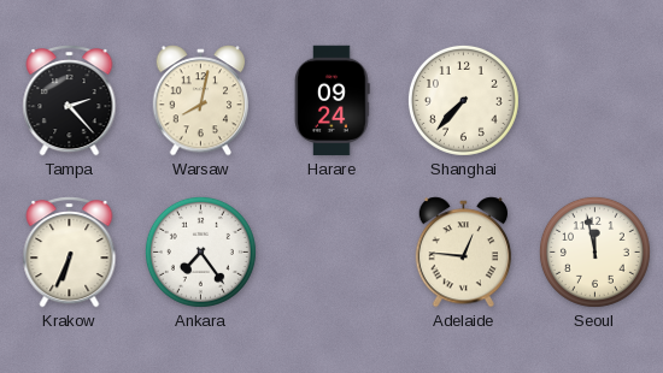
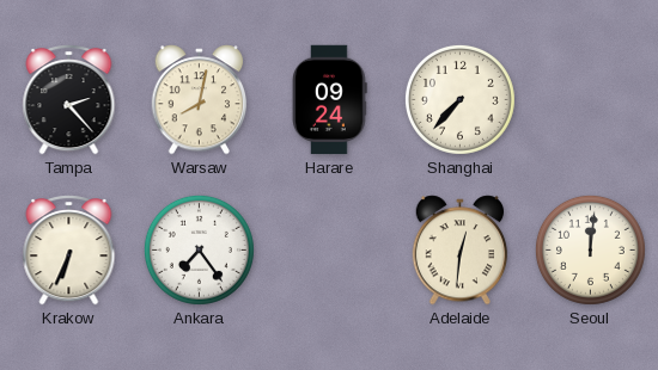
Adelaide: 12:46 -> 12:31
Seoul: 11:58 -> 12:01
